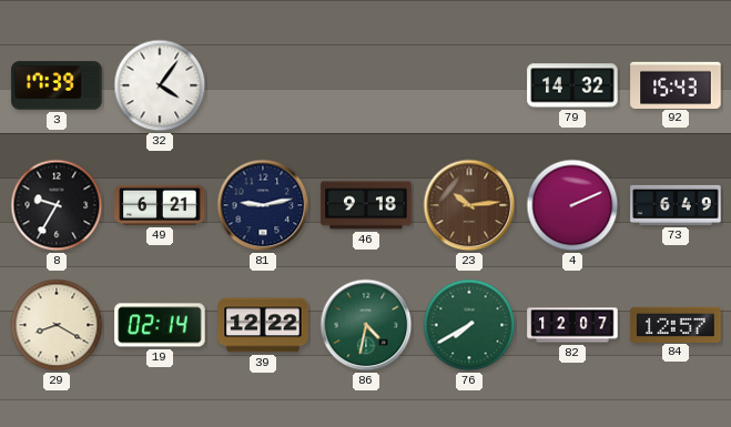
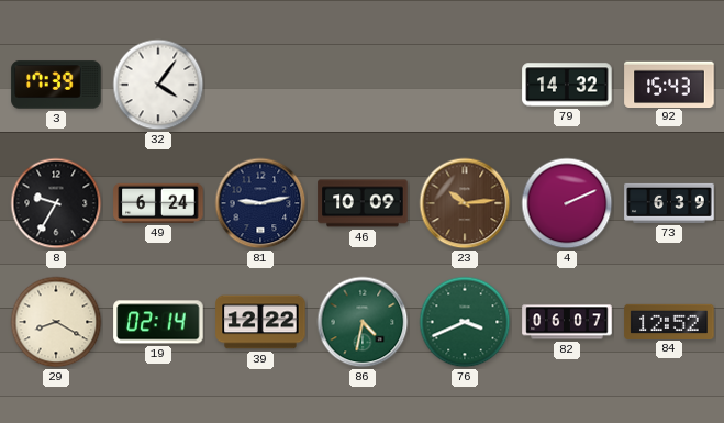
49: 6:21 -> 6:24
46: 9:18 -> 10:09
73: 6:49 -> 6:39
76: 7:40 -> 3:41
82: 12:07 -> 06:07
84: 12:57 -> 12:52
